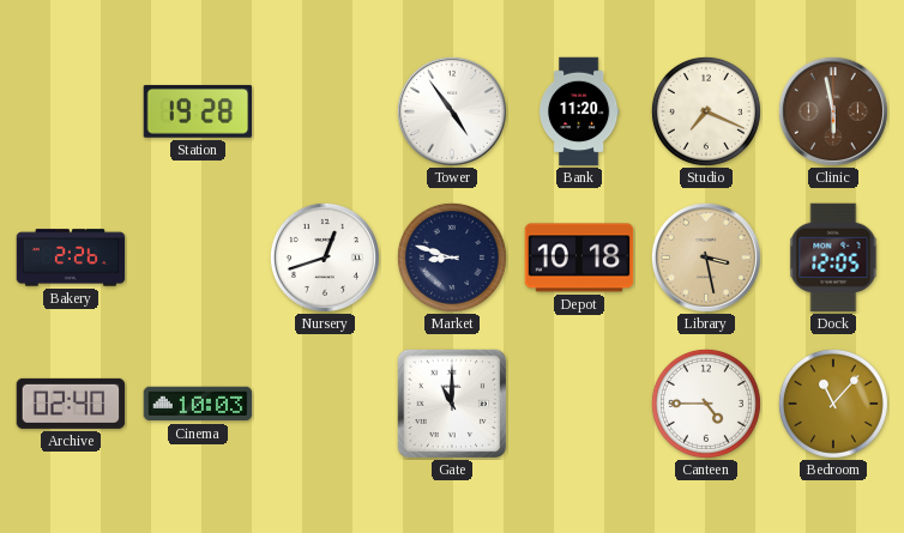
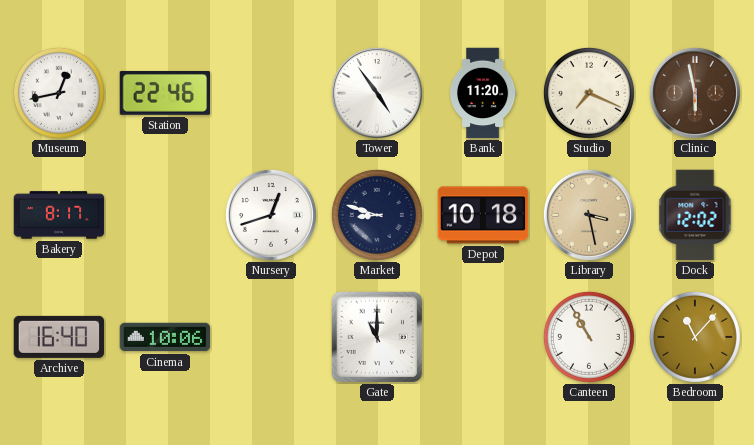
Museum: none -> 12:43
Station: 19:28 -> 22:46
Bakery: 2:26 -> 8:17
Dock: 12:05 -> 12:02
Archive: 02:40 -> 16:40
Cinema: 10:03 -> 10:06
Canteen: 4:45 -> 10:55
